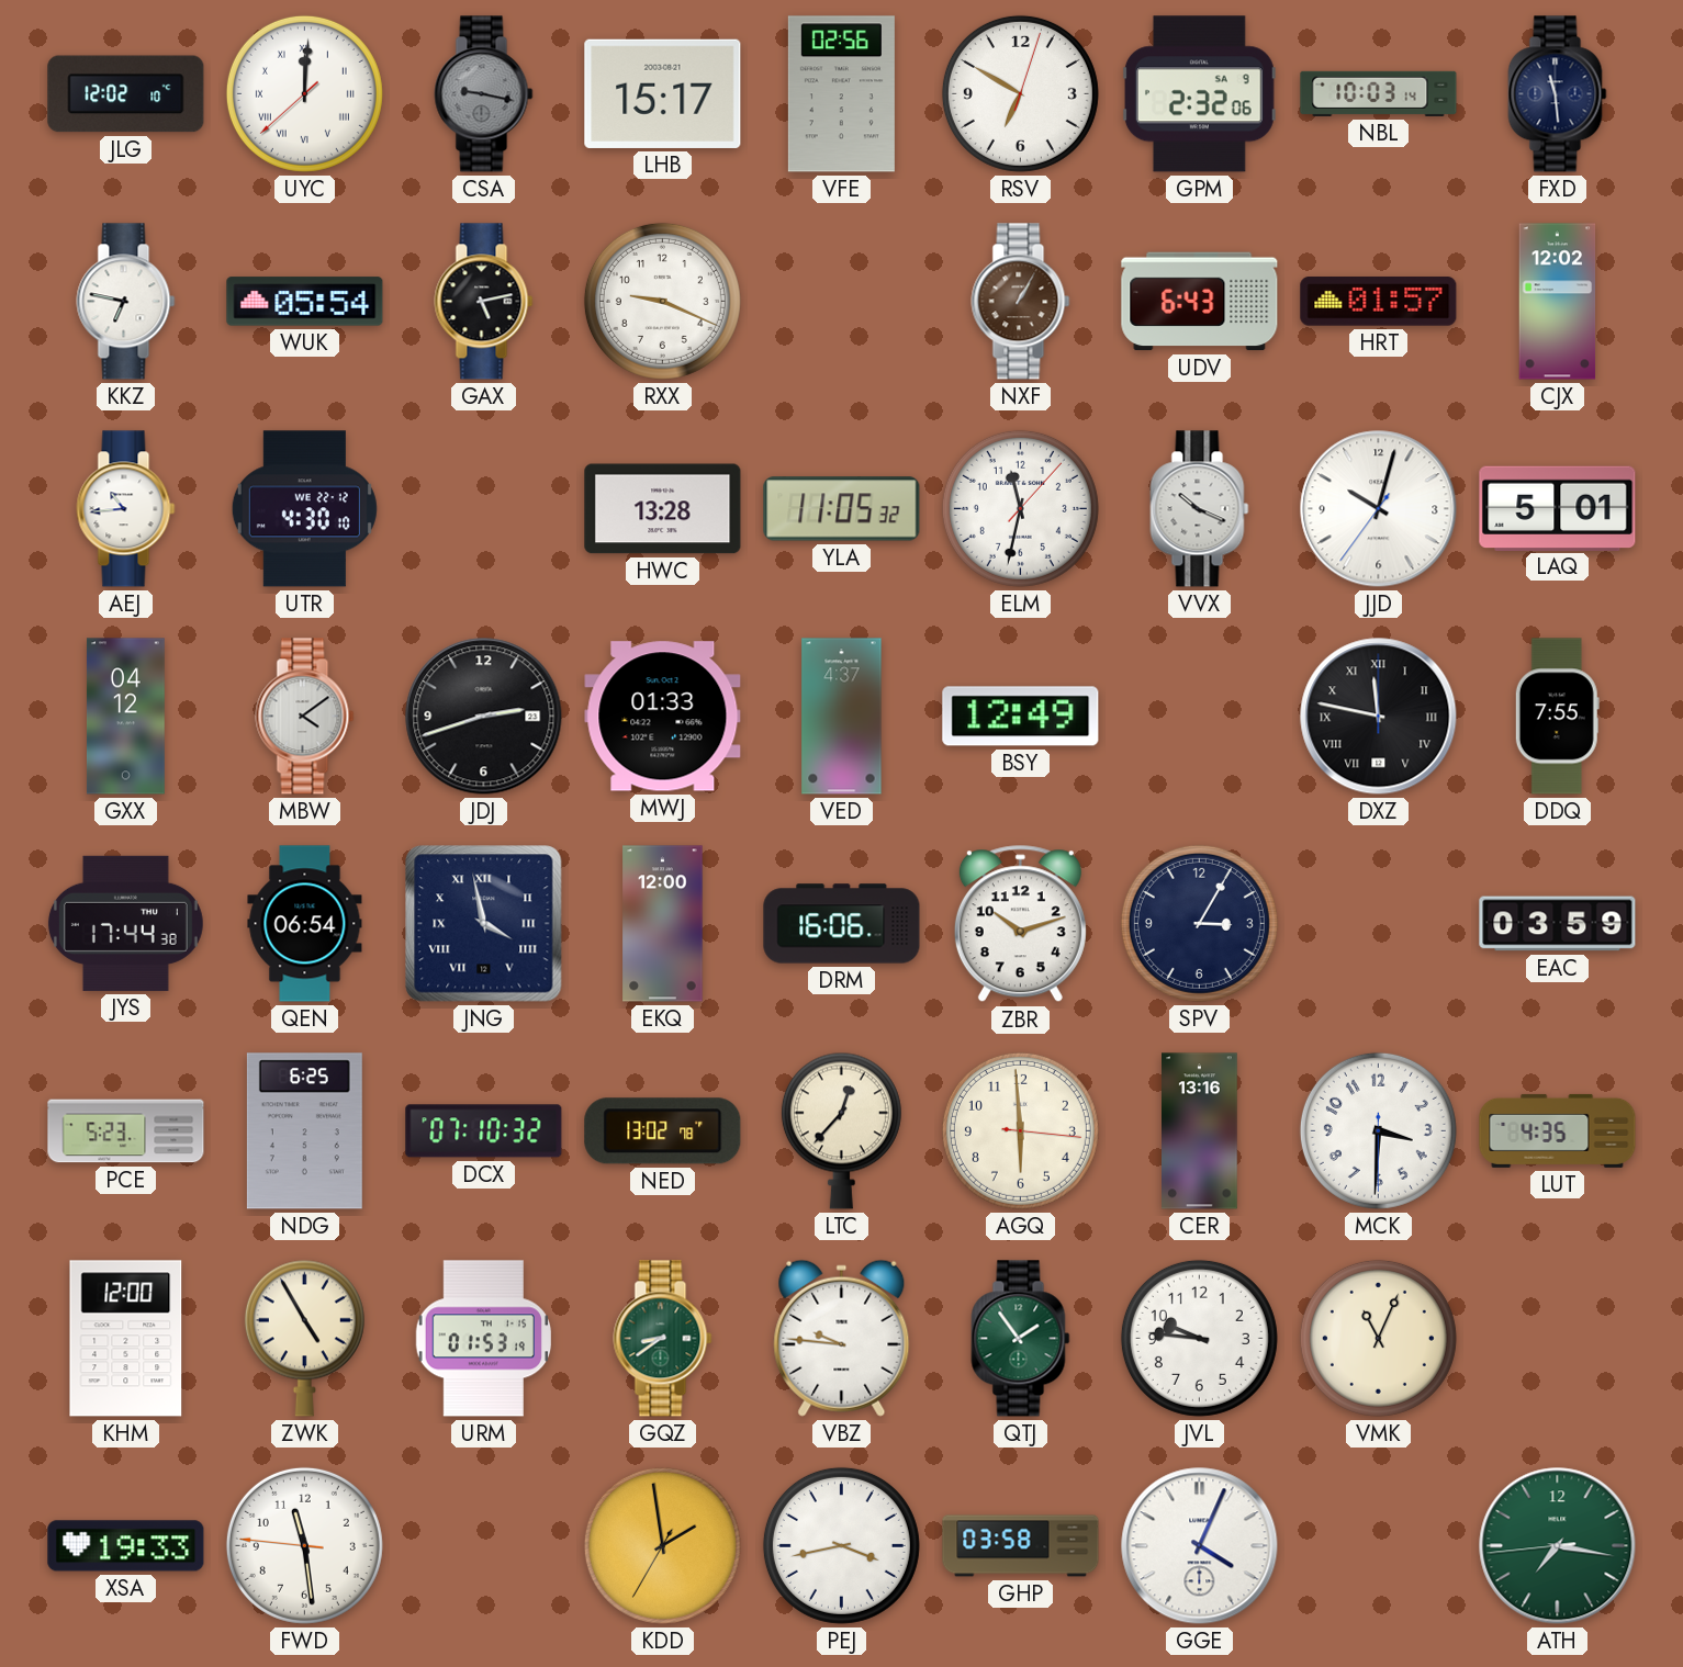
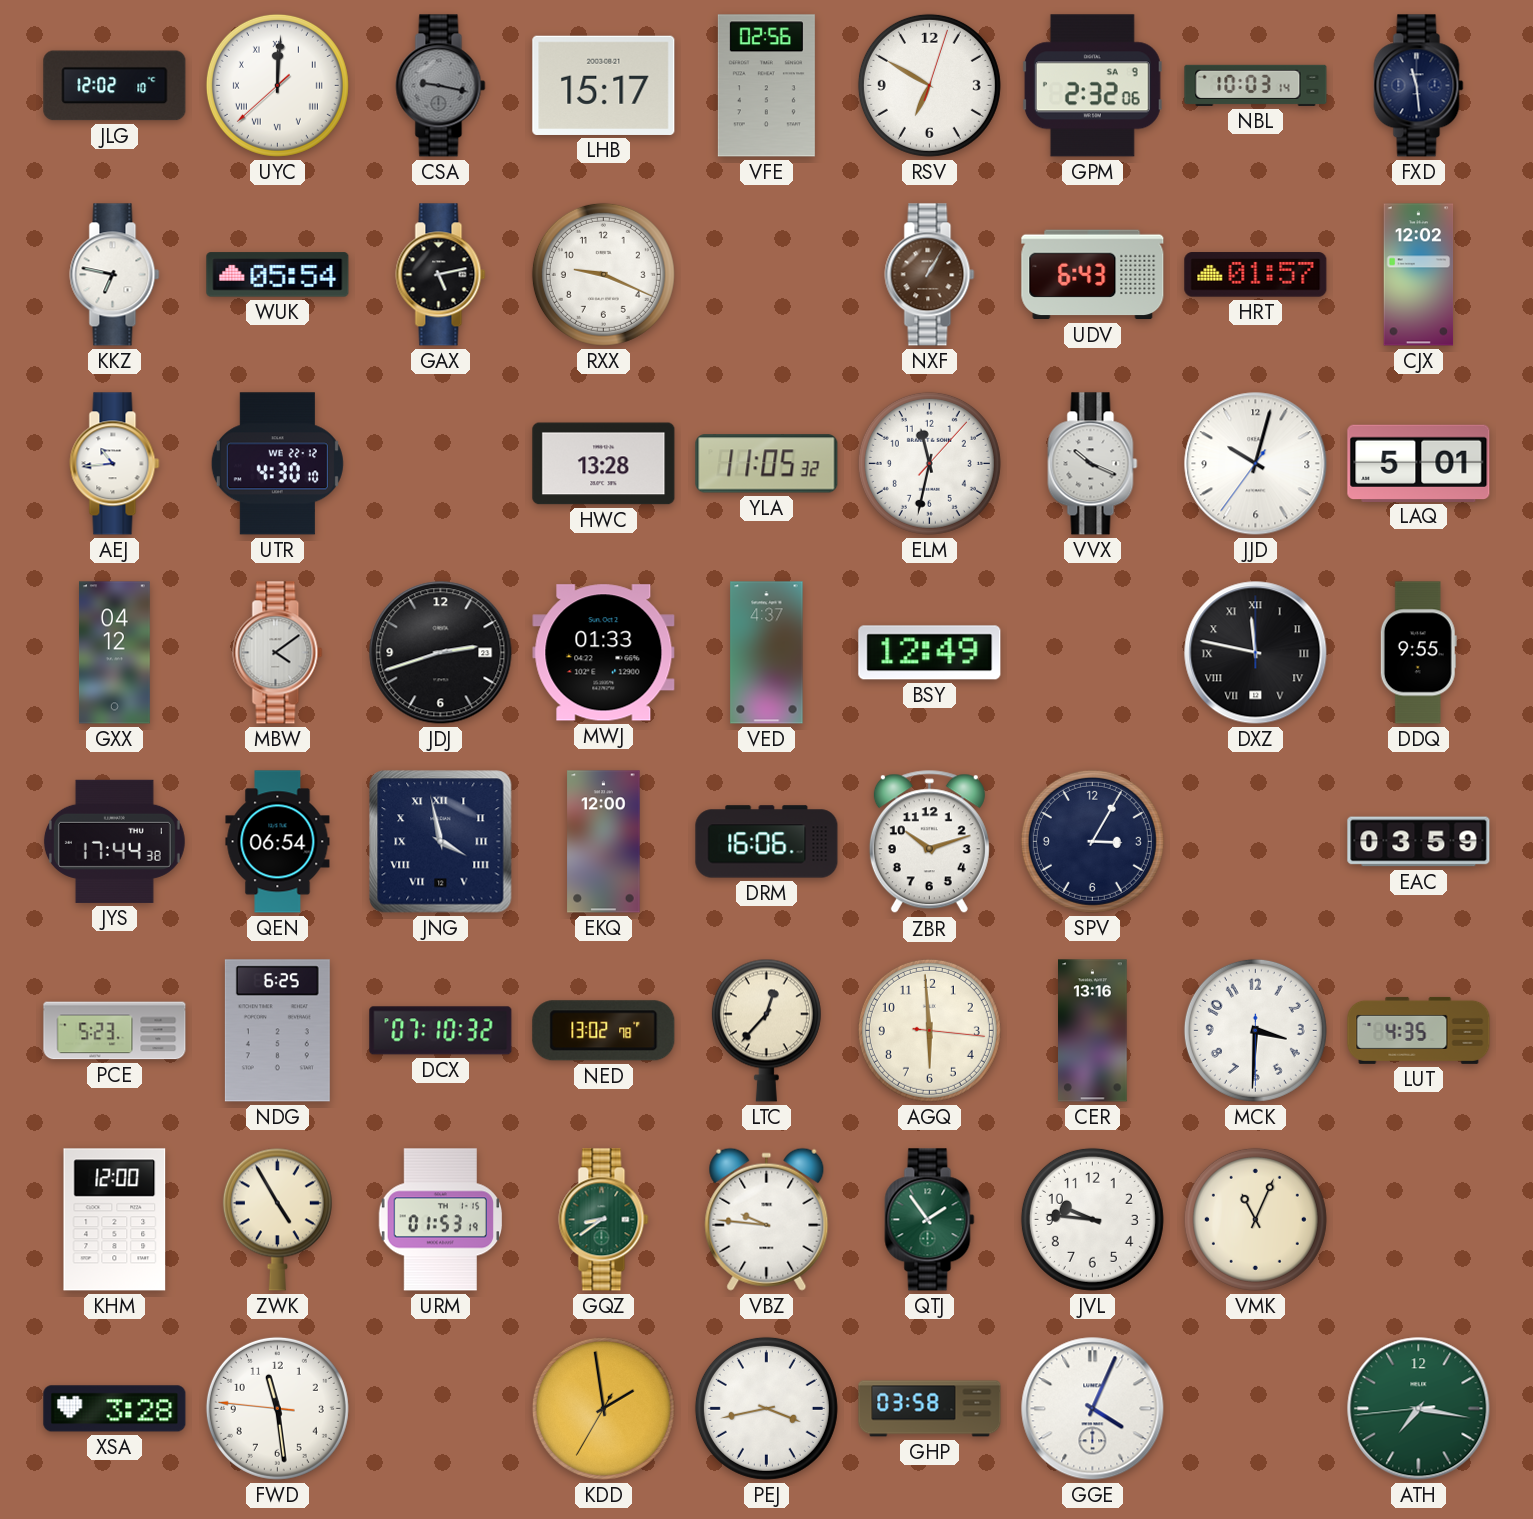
DDQ: 7:55 -> 9:55
XSA: 19:33 -> 3:28
